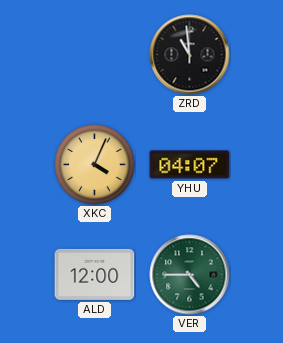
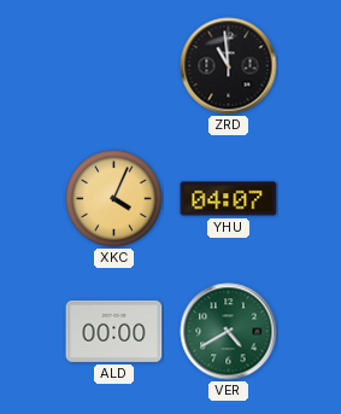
ALD: 12:00 -> 00:00
VER: 4:45 -> 4:40
